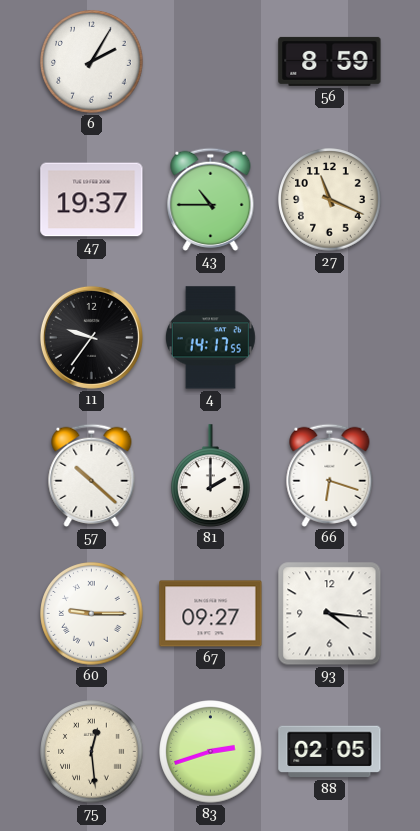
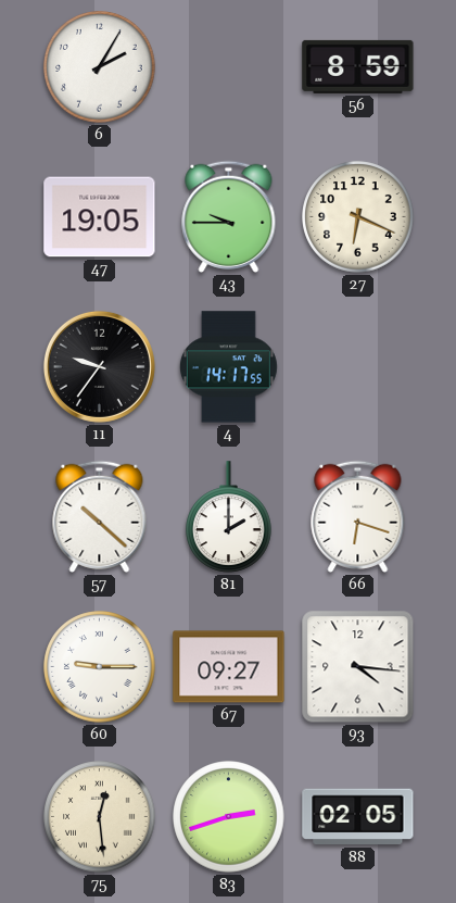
47: 19:37 -> 19:05
43: 10:45 -> 9:45
27: 11:19 -> 6:19
